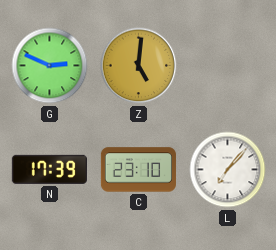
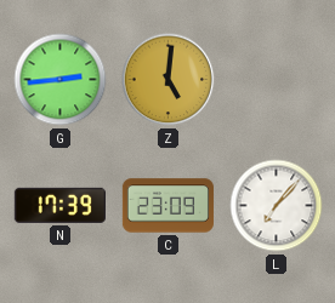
G: 2:49 -> 2:44
C: 23:10 -> 23:09
